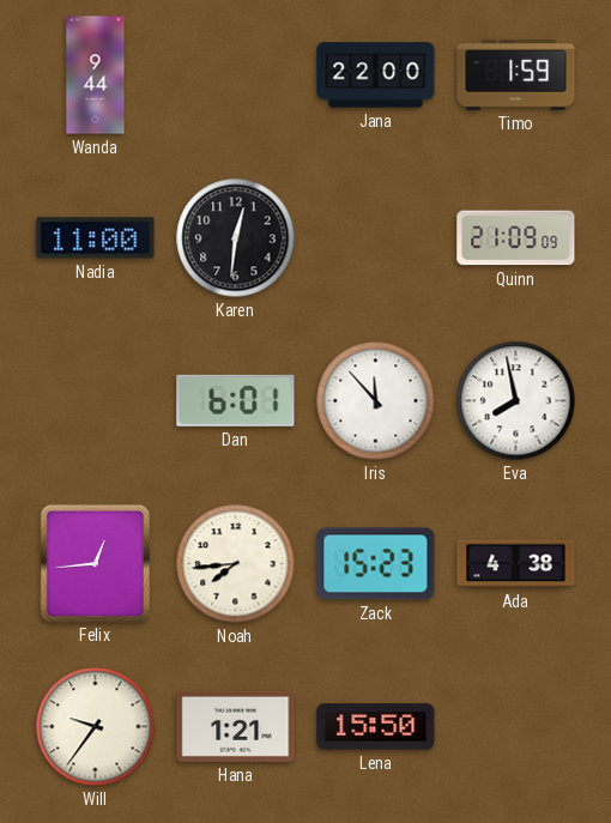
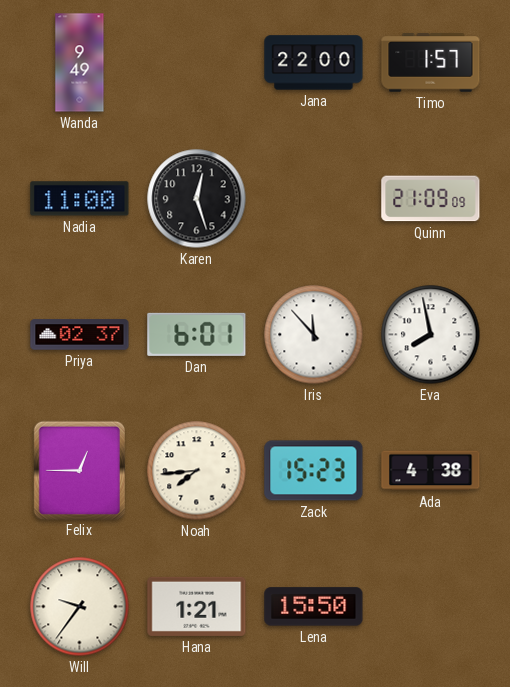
Wanda: 9:44 -> 9:49
Timo: 1:59 -> 1:57
Karen: 12:31 -> 12:27
Priya: none -> 02:37
Felix: 12:44 -> 12:45
